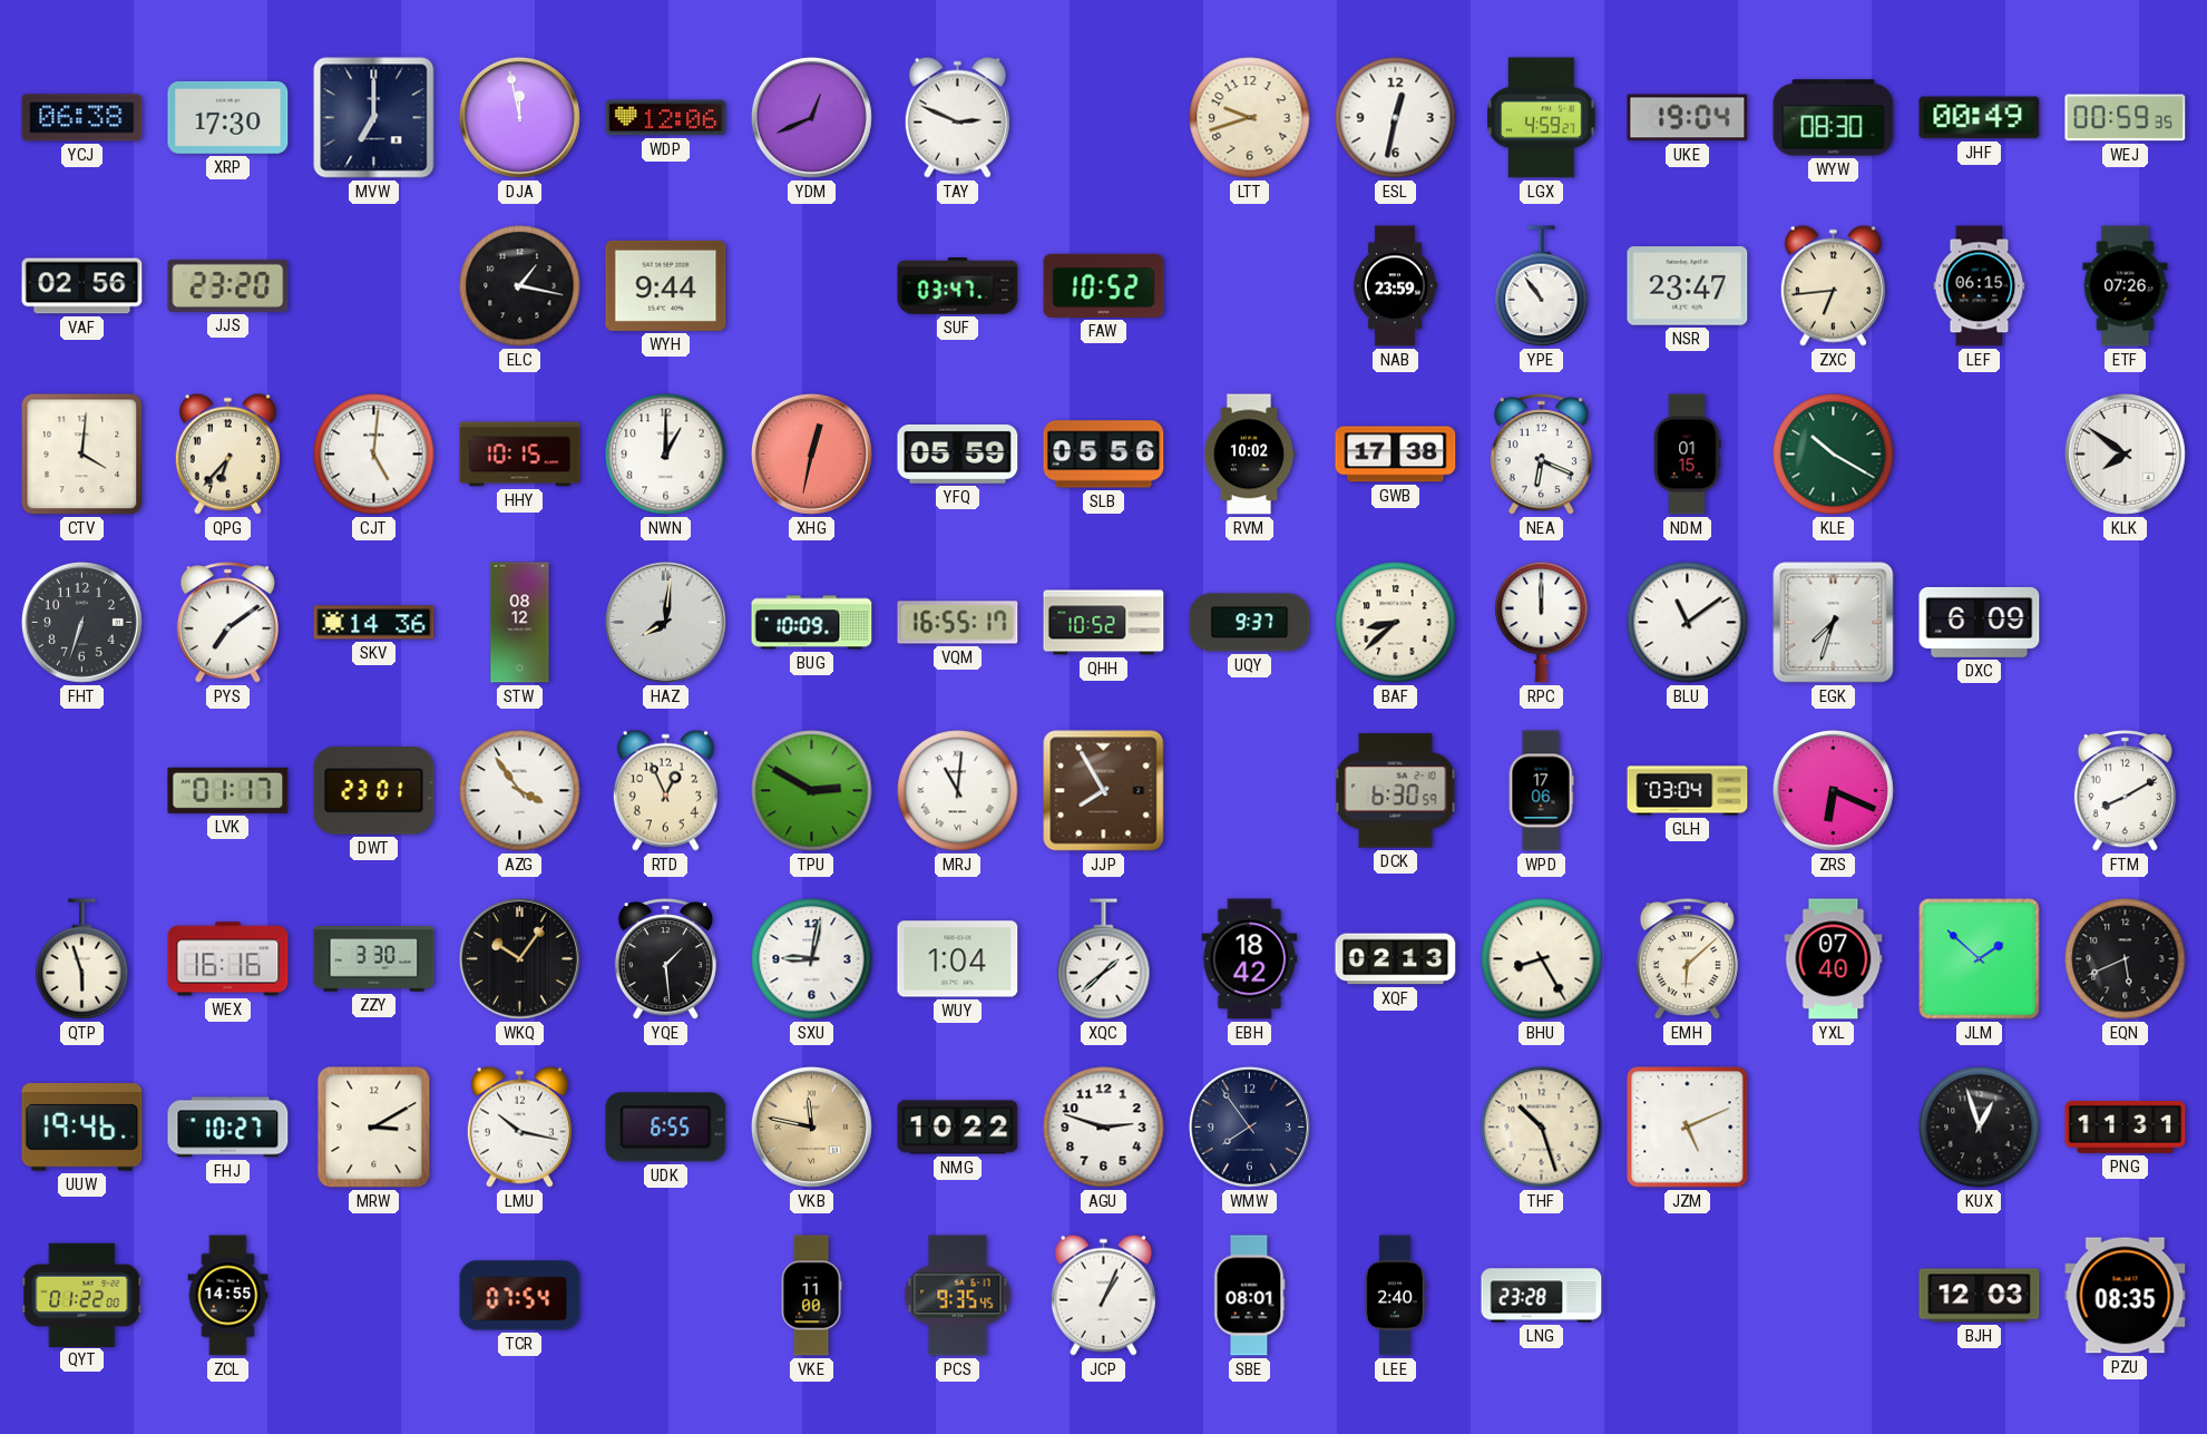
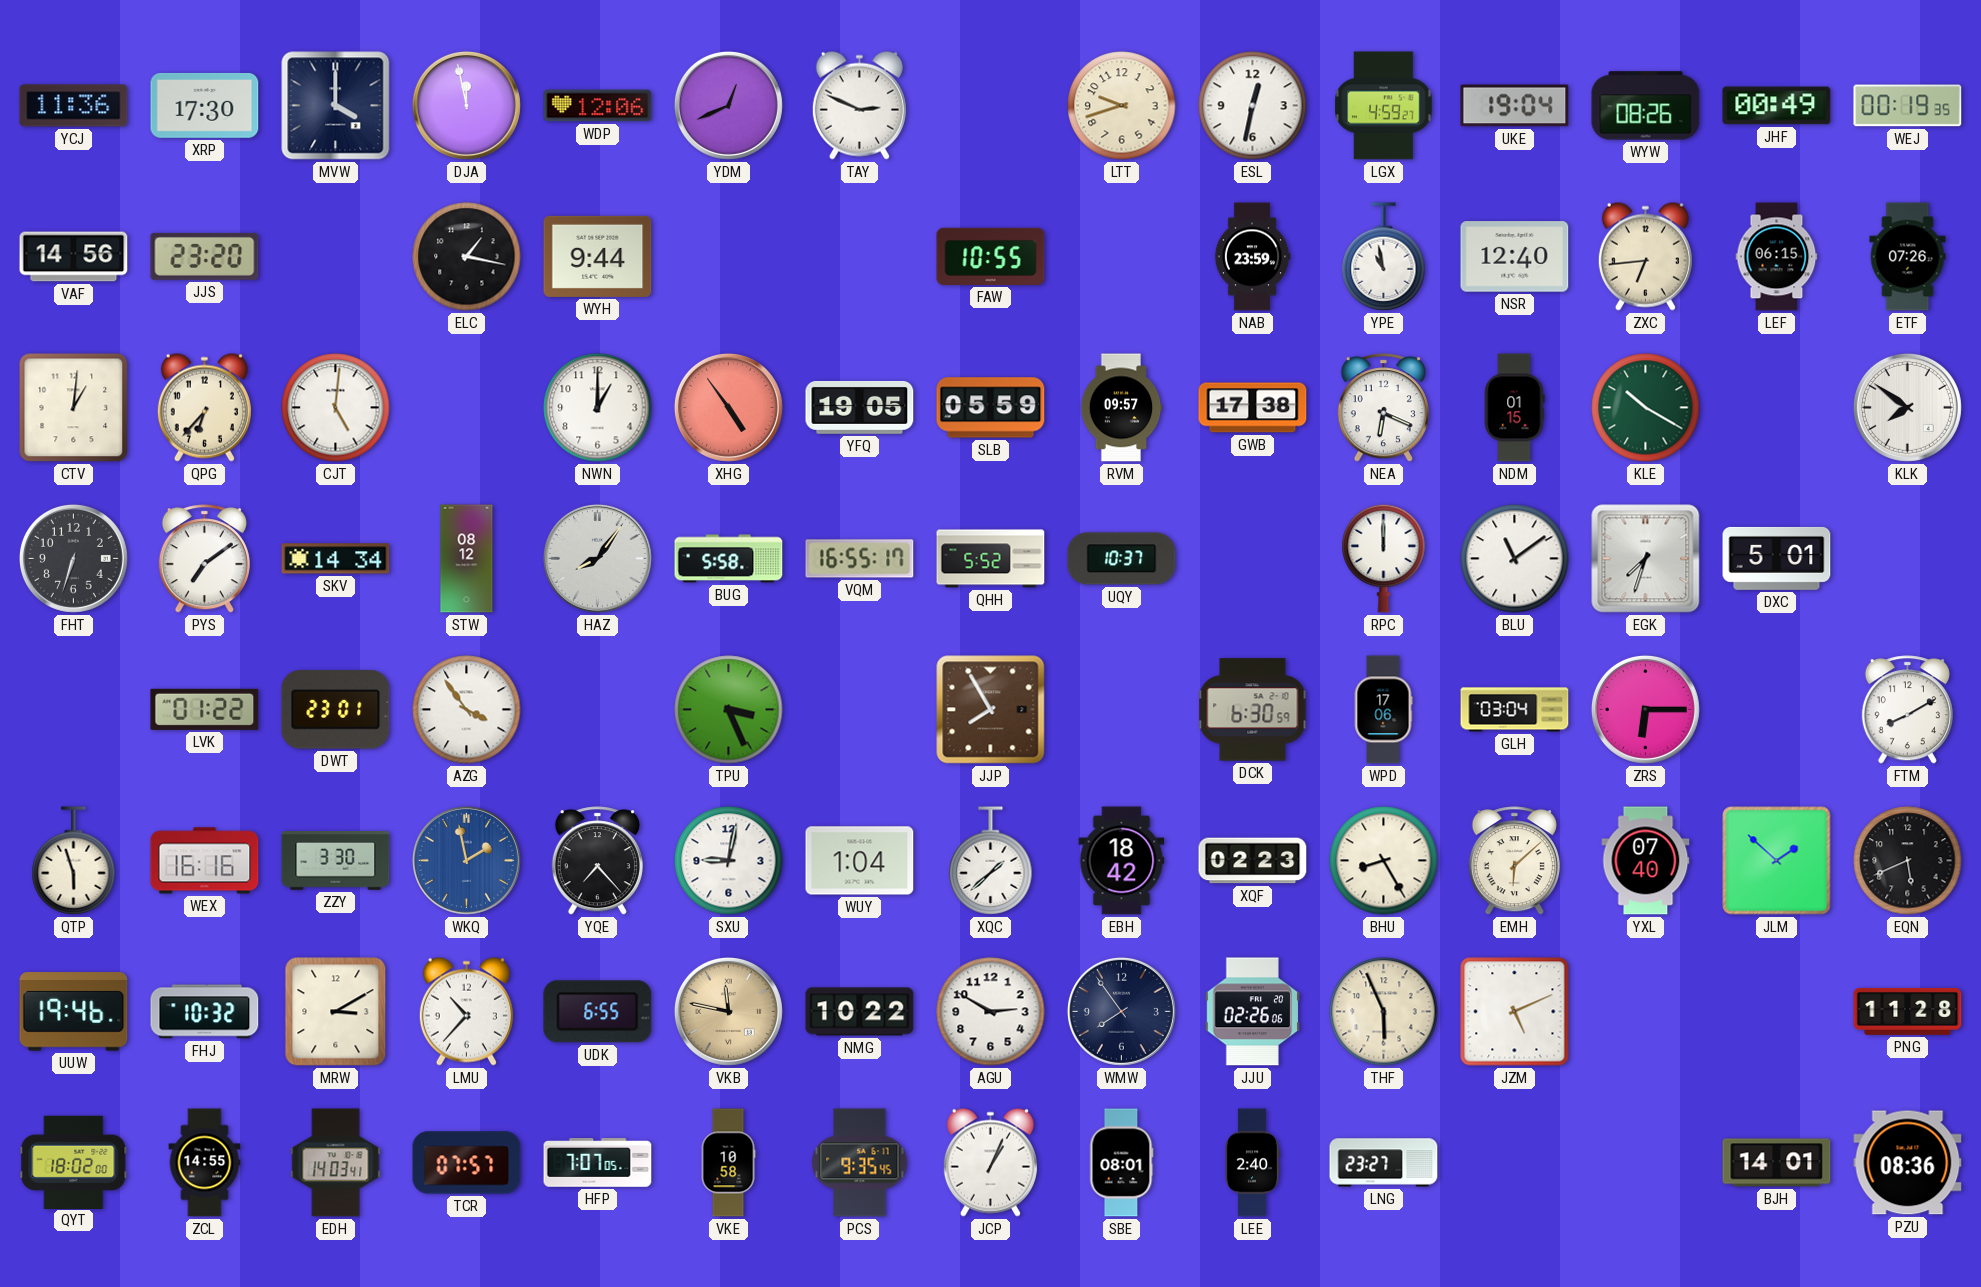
YCJ: 06:38 -> 11:36
MVW: 7:00 -> 4:00
WYW: 08:30 -> 08:26
WEJ: 00:59 -> 00:19
VAF: 02:56 -> 14:56
SUF: 03:47 -> none
FAW: 10:52 -> 10:55
YPE: 10:54 -> 10:58
NSR: 23:47 -> 12:40
CTV: 4:01 -> 1:01
HHY: 10:15 -> none
XHG: 12:32 -> 4:54
YFQ: 05:59 -> 19:05
SLB: 05:56 -> 05:59
RVM: 10:02 -> 09:57
SKV: 14:36 -> 14:34
HAZ: 8:01 -> 8:06
BUG: 10:09 -> 5:58
QHH: 10:52 -> 5:52
UQY: 9:37 -> 10:37
BAF: 8:38 -> none
DXC: 6:09 -> 5:01
LVK: 01:17 -> 01:22
RTD: 12:56 -> none
TPU: 2:50 -> 3:26
MRJ: 11:01 -> none
ZRS: 6:19 -> 6:15
WKQ: 10:06 -> 1:58
WKQ dial: black -> blue
YQE: 1:29 -> 7:23
XQF: 02:13 -> 02:23
FHJ: 10:27 -> 10:32
LMU: 10:17 -> 10:37
AGU: 2:48 -> 2:50
JJU: none -> 02:26
THF: 10:27 -> 5:56
KUX: 12:57 -> none
PNG: 11:31 -> 11:28
QYT: 01:22 -> 18:02
EDH: none -> 14:03
TCR: 07:54 -> 07:57
HFP: none -> 7:07
VKE: 11:00 -> 10:58
LNG: 23:28 -> 23:27
BJH: 12:03 -> 14:01
PZU: 08:35 -> 08:36
